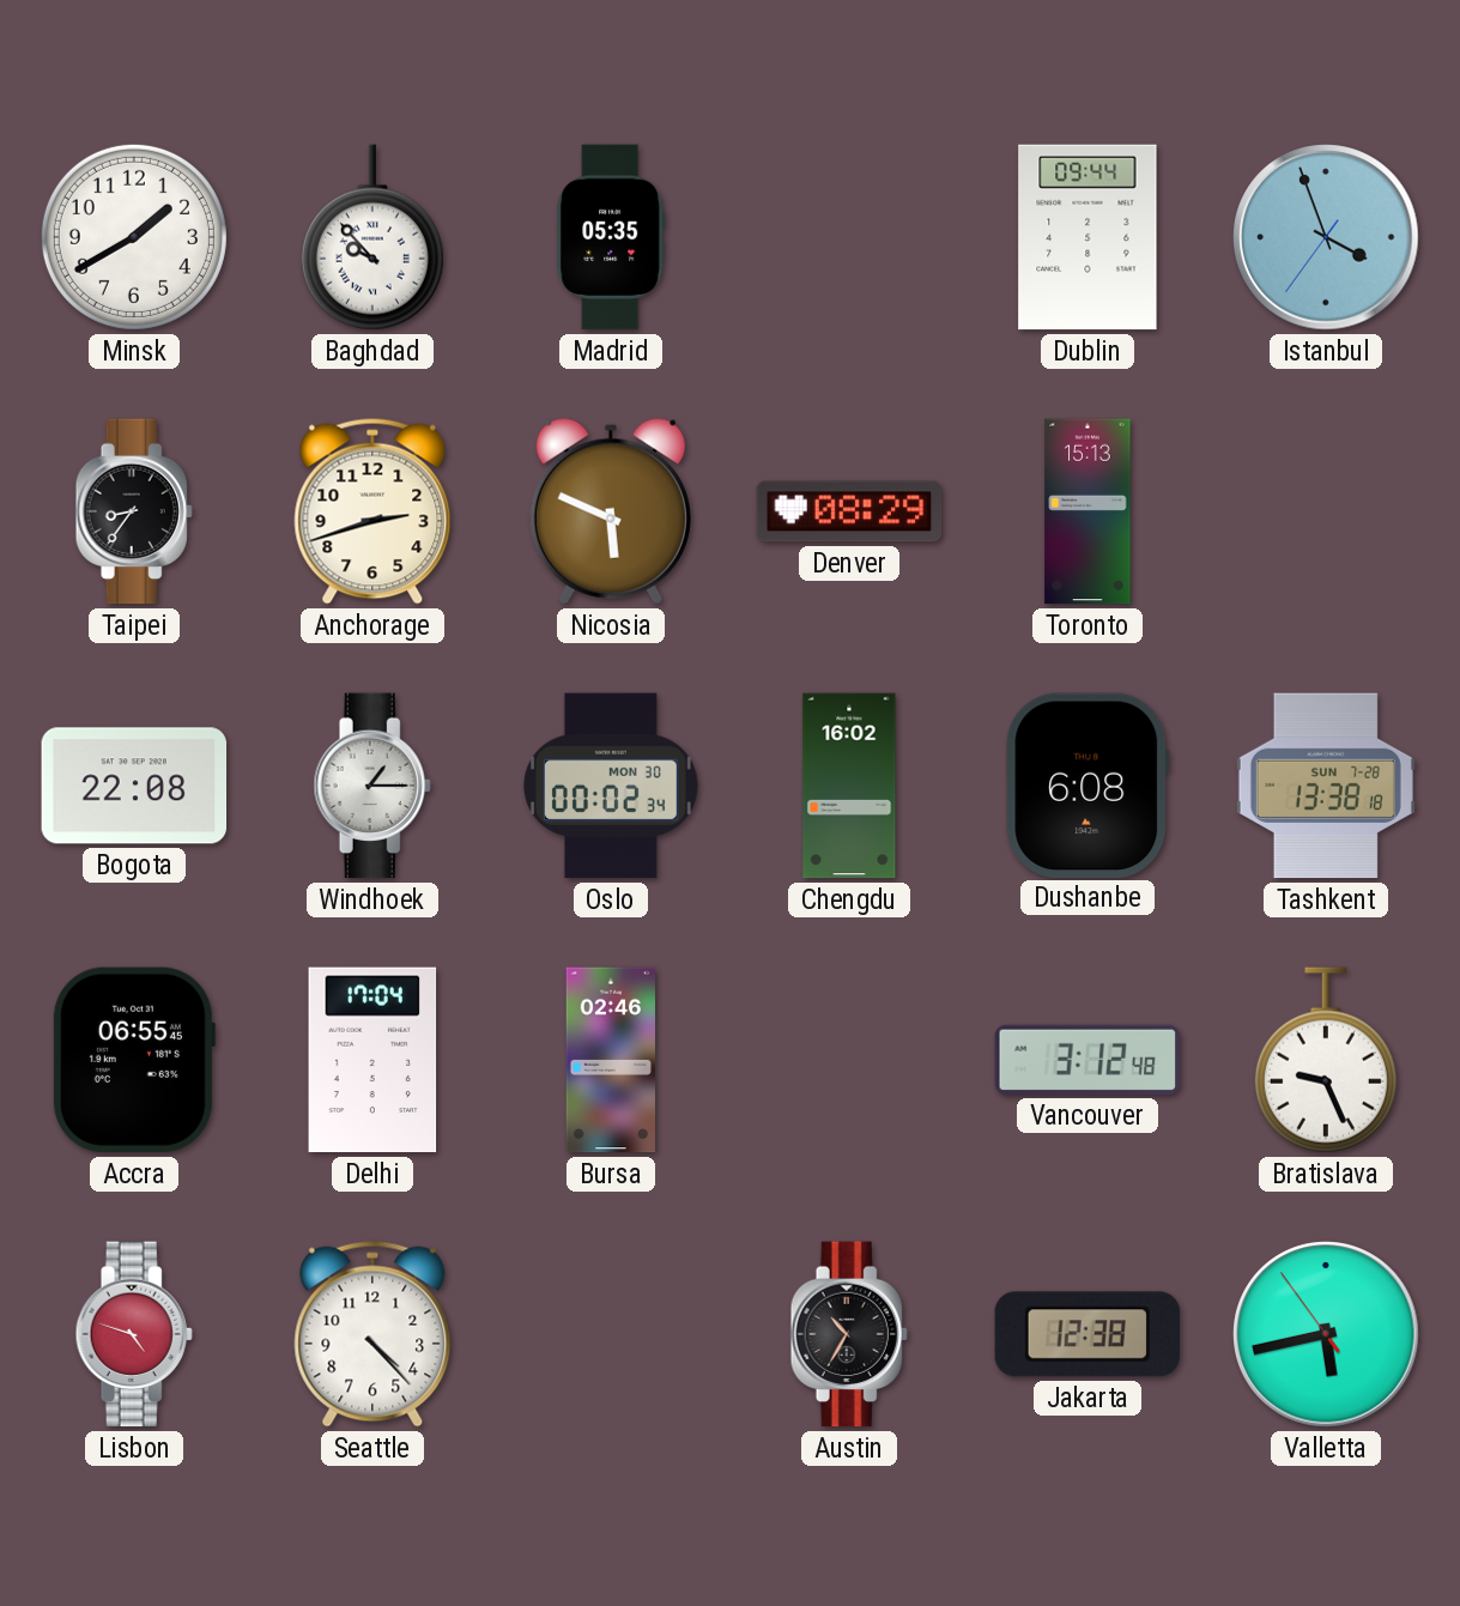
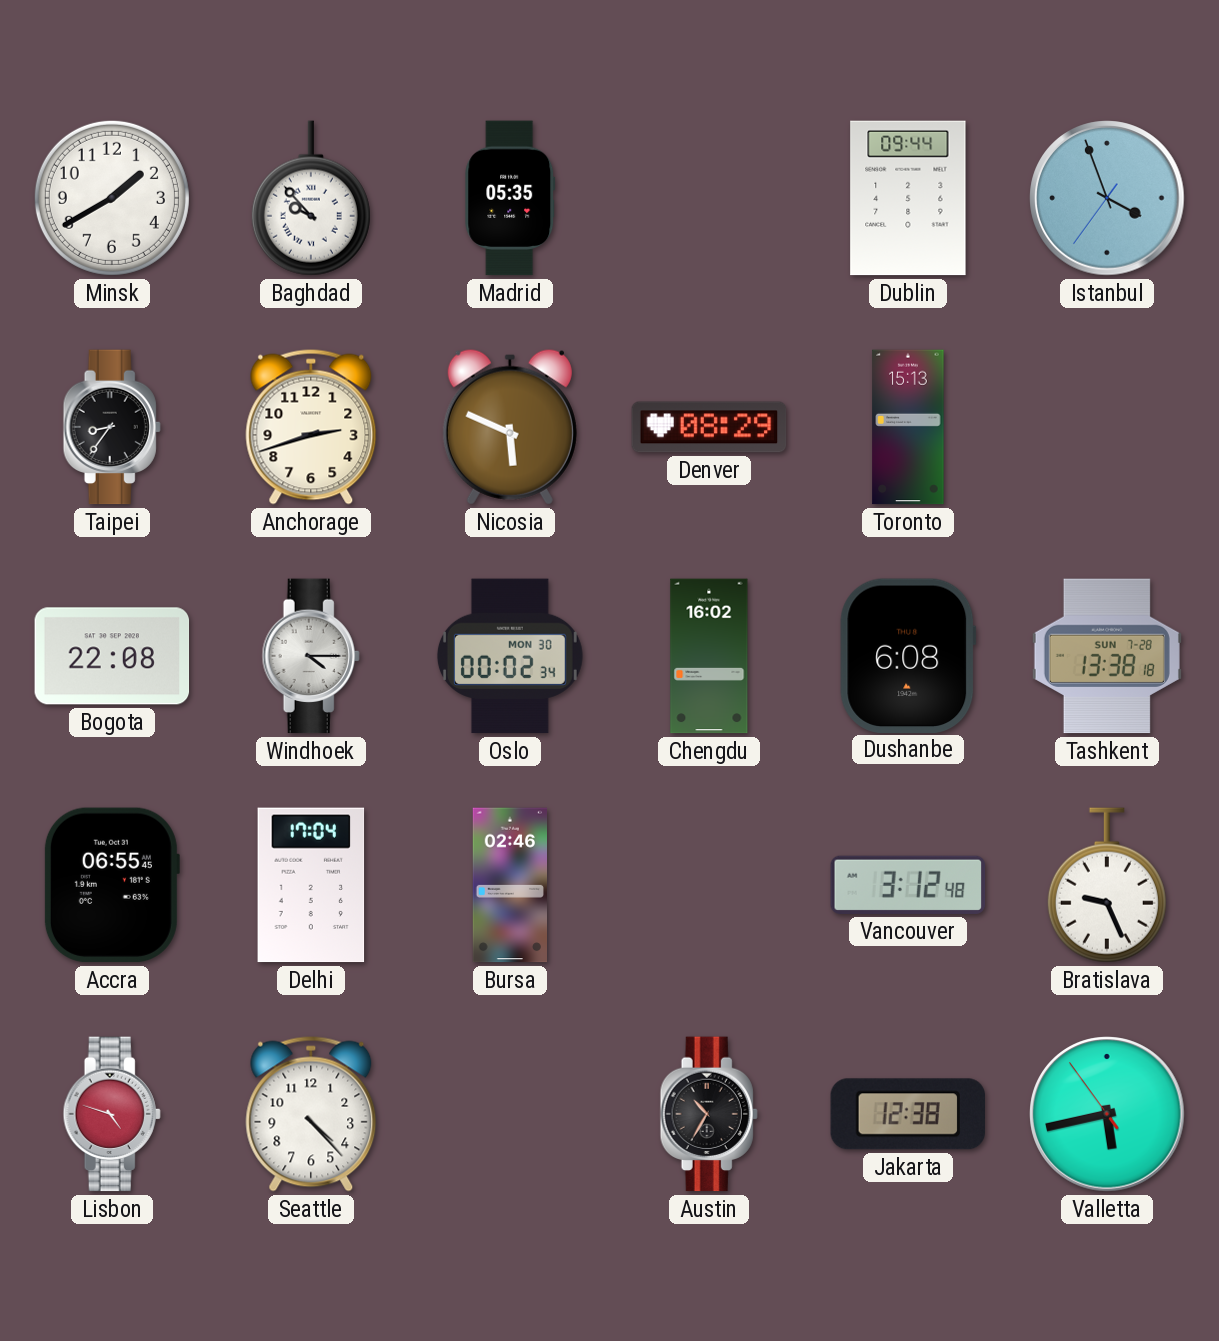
Windhoek: 1:15 -> 4:15
